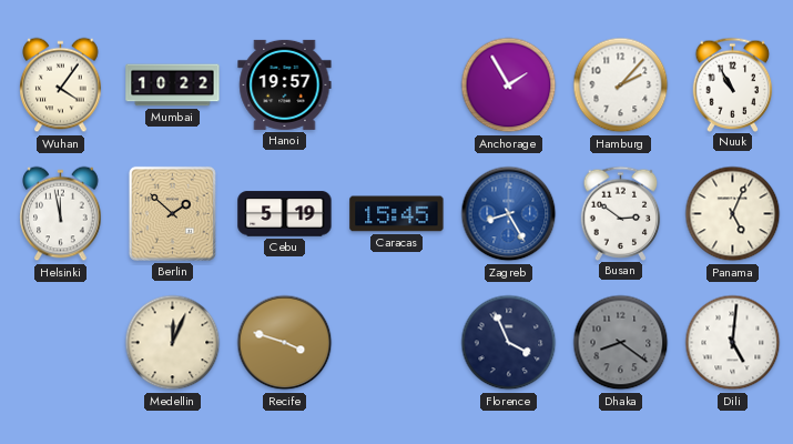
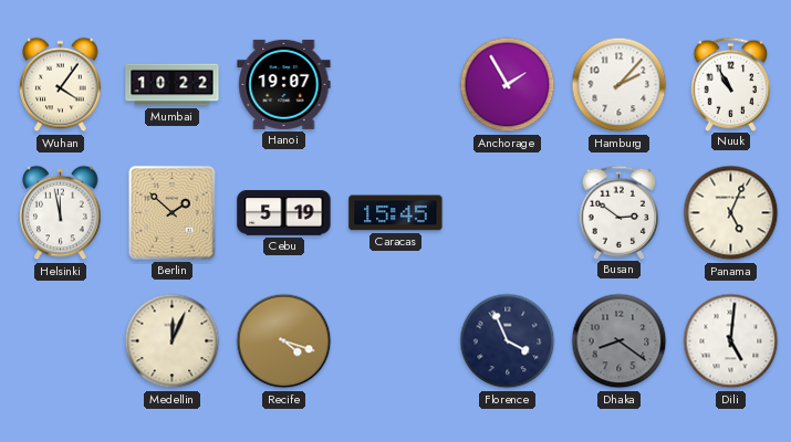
Hanoi: 19:57 -> 19:07
Zagreb: 8:25 -> none
Recife: 3:48 -> 4:18
